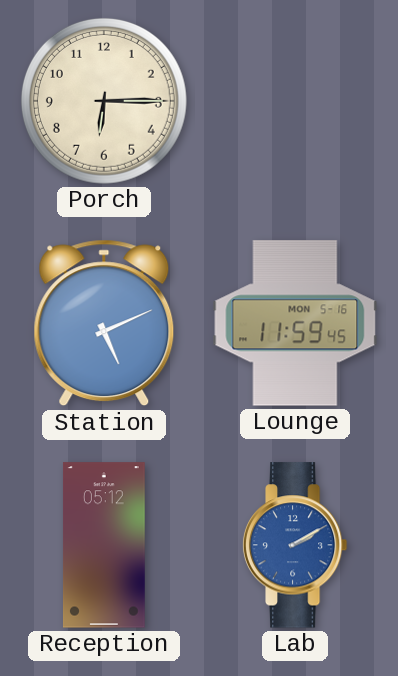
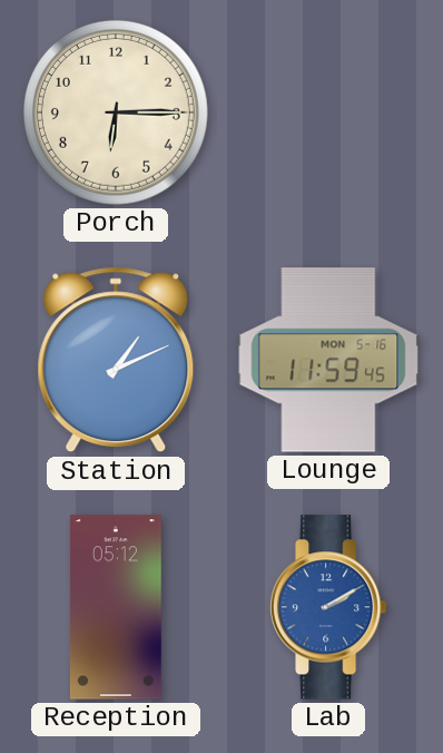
Station: 5:11 -> 1:11
